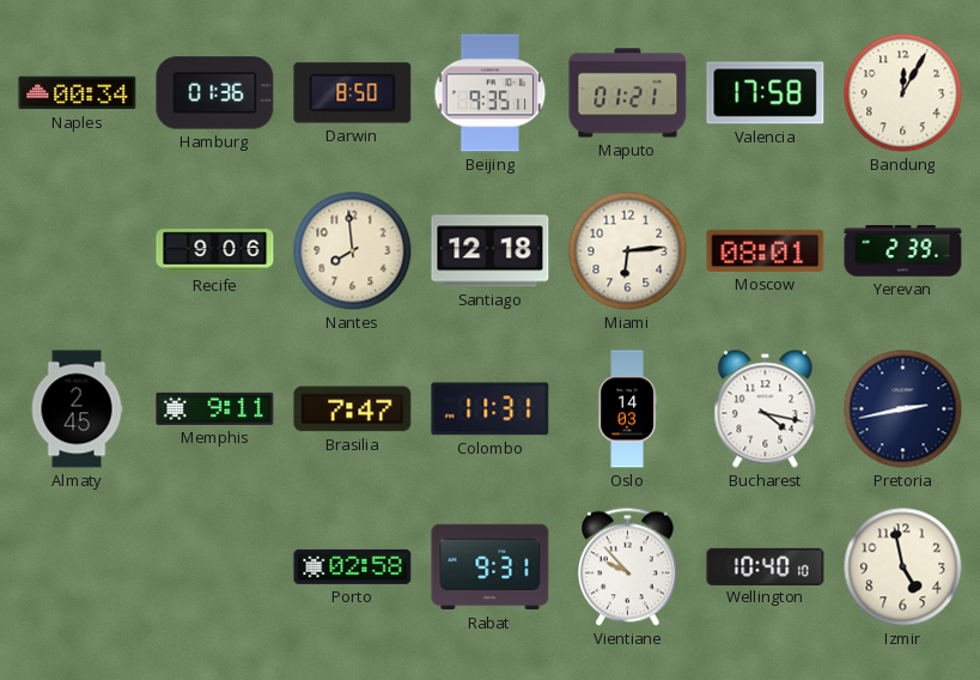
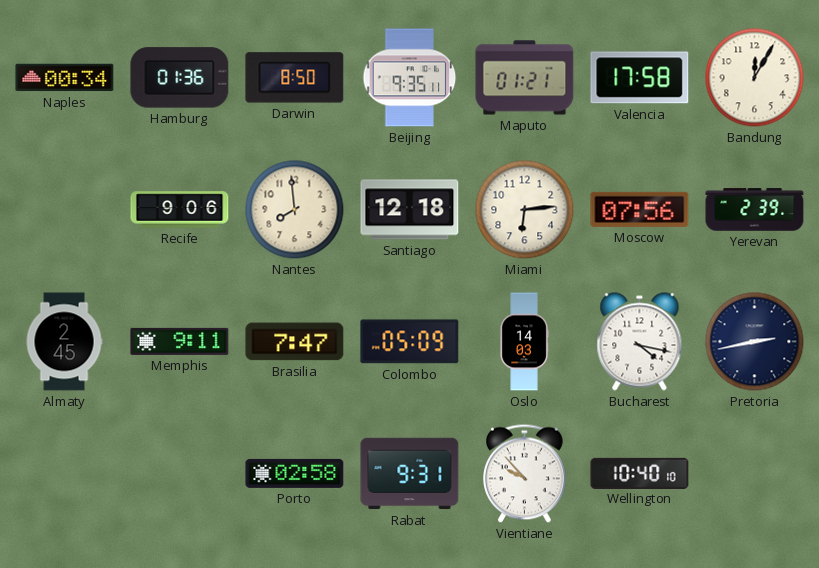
Moscow: 08:01 -> 07:56
Colombo: 11:31 -> 05:09
Izmir: 4:58 -> none
